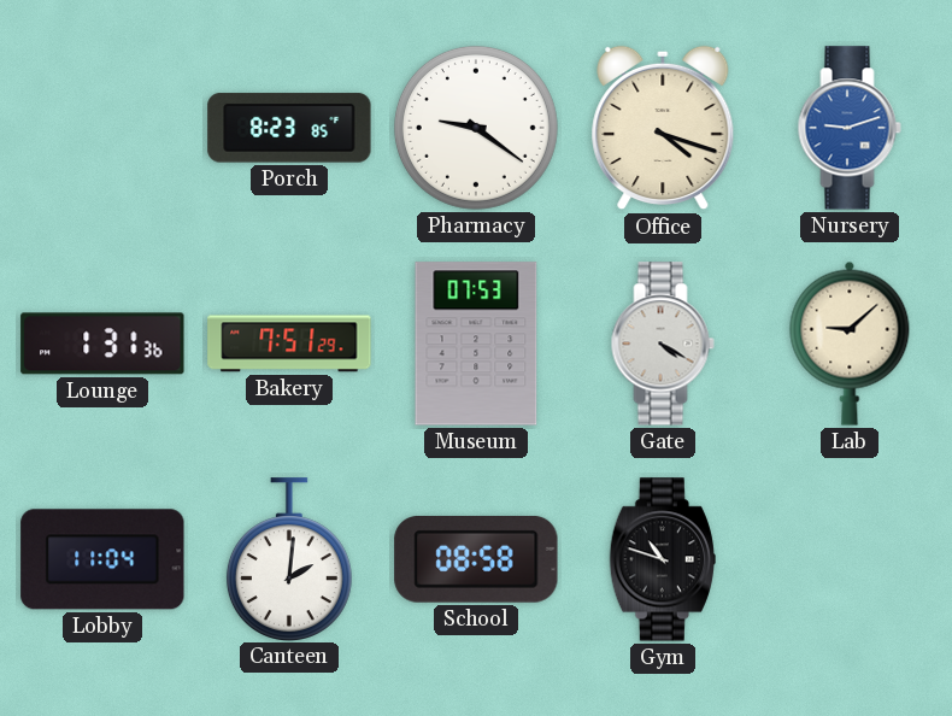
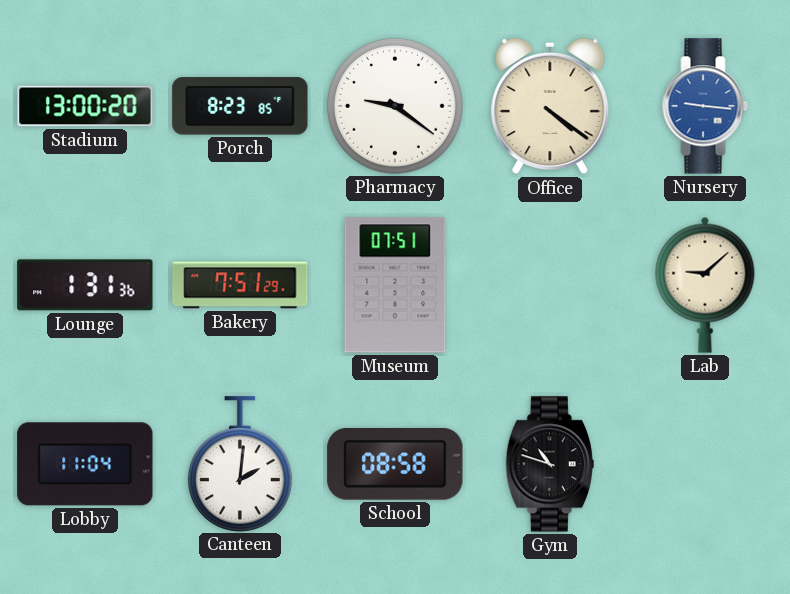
Stadium: none -> 13:00
Office: 4:18 -> 4:21
Nursery: 9:12 -> 9:16
Museum: 07:53 -> 07:51
Gate: 4:20 -> none
